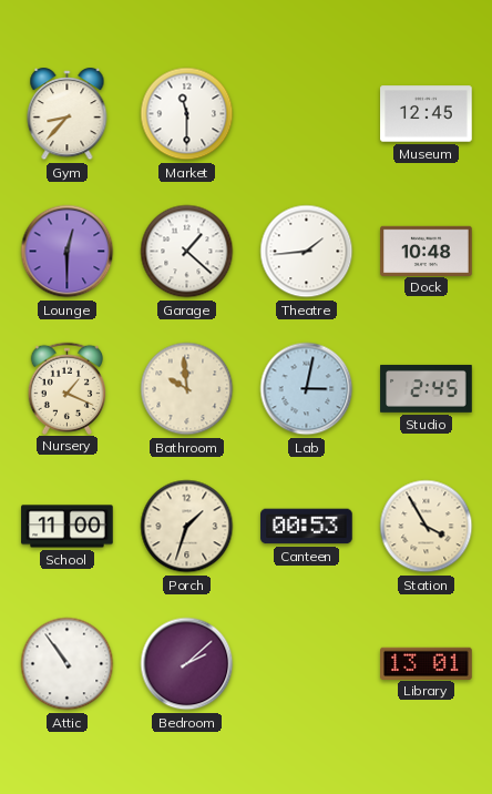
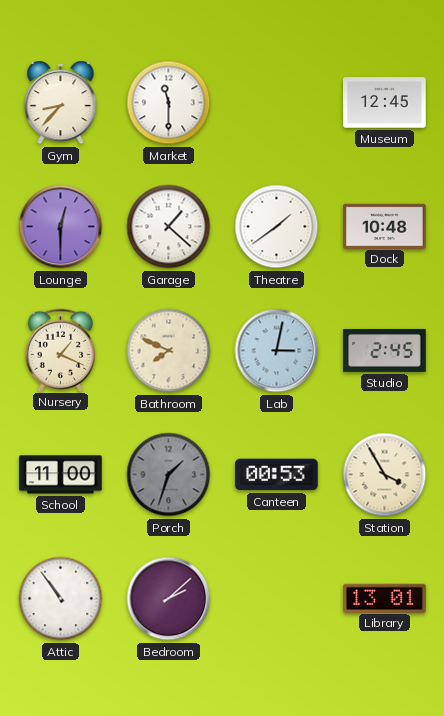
Theatre: 1:44 -> 1:39
Bathroom: 9:59 -> 7:49
Porch dial: cream -> grey
